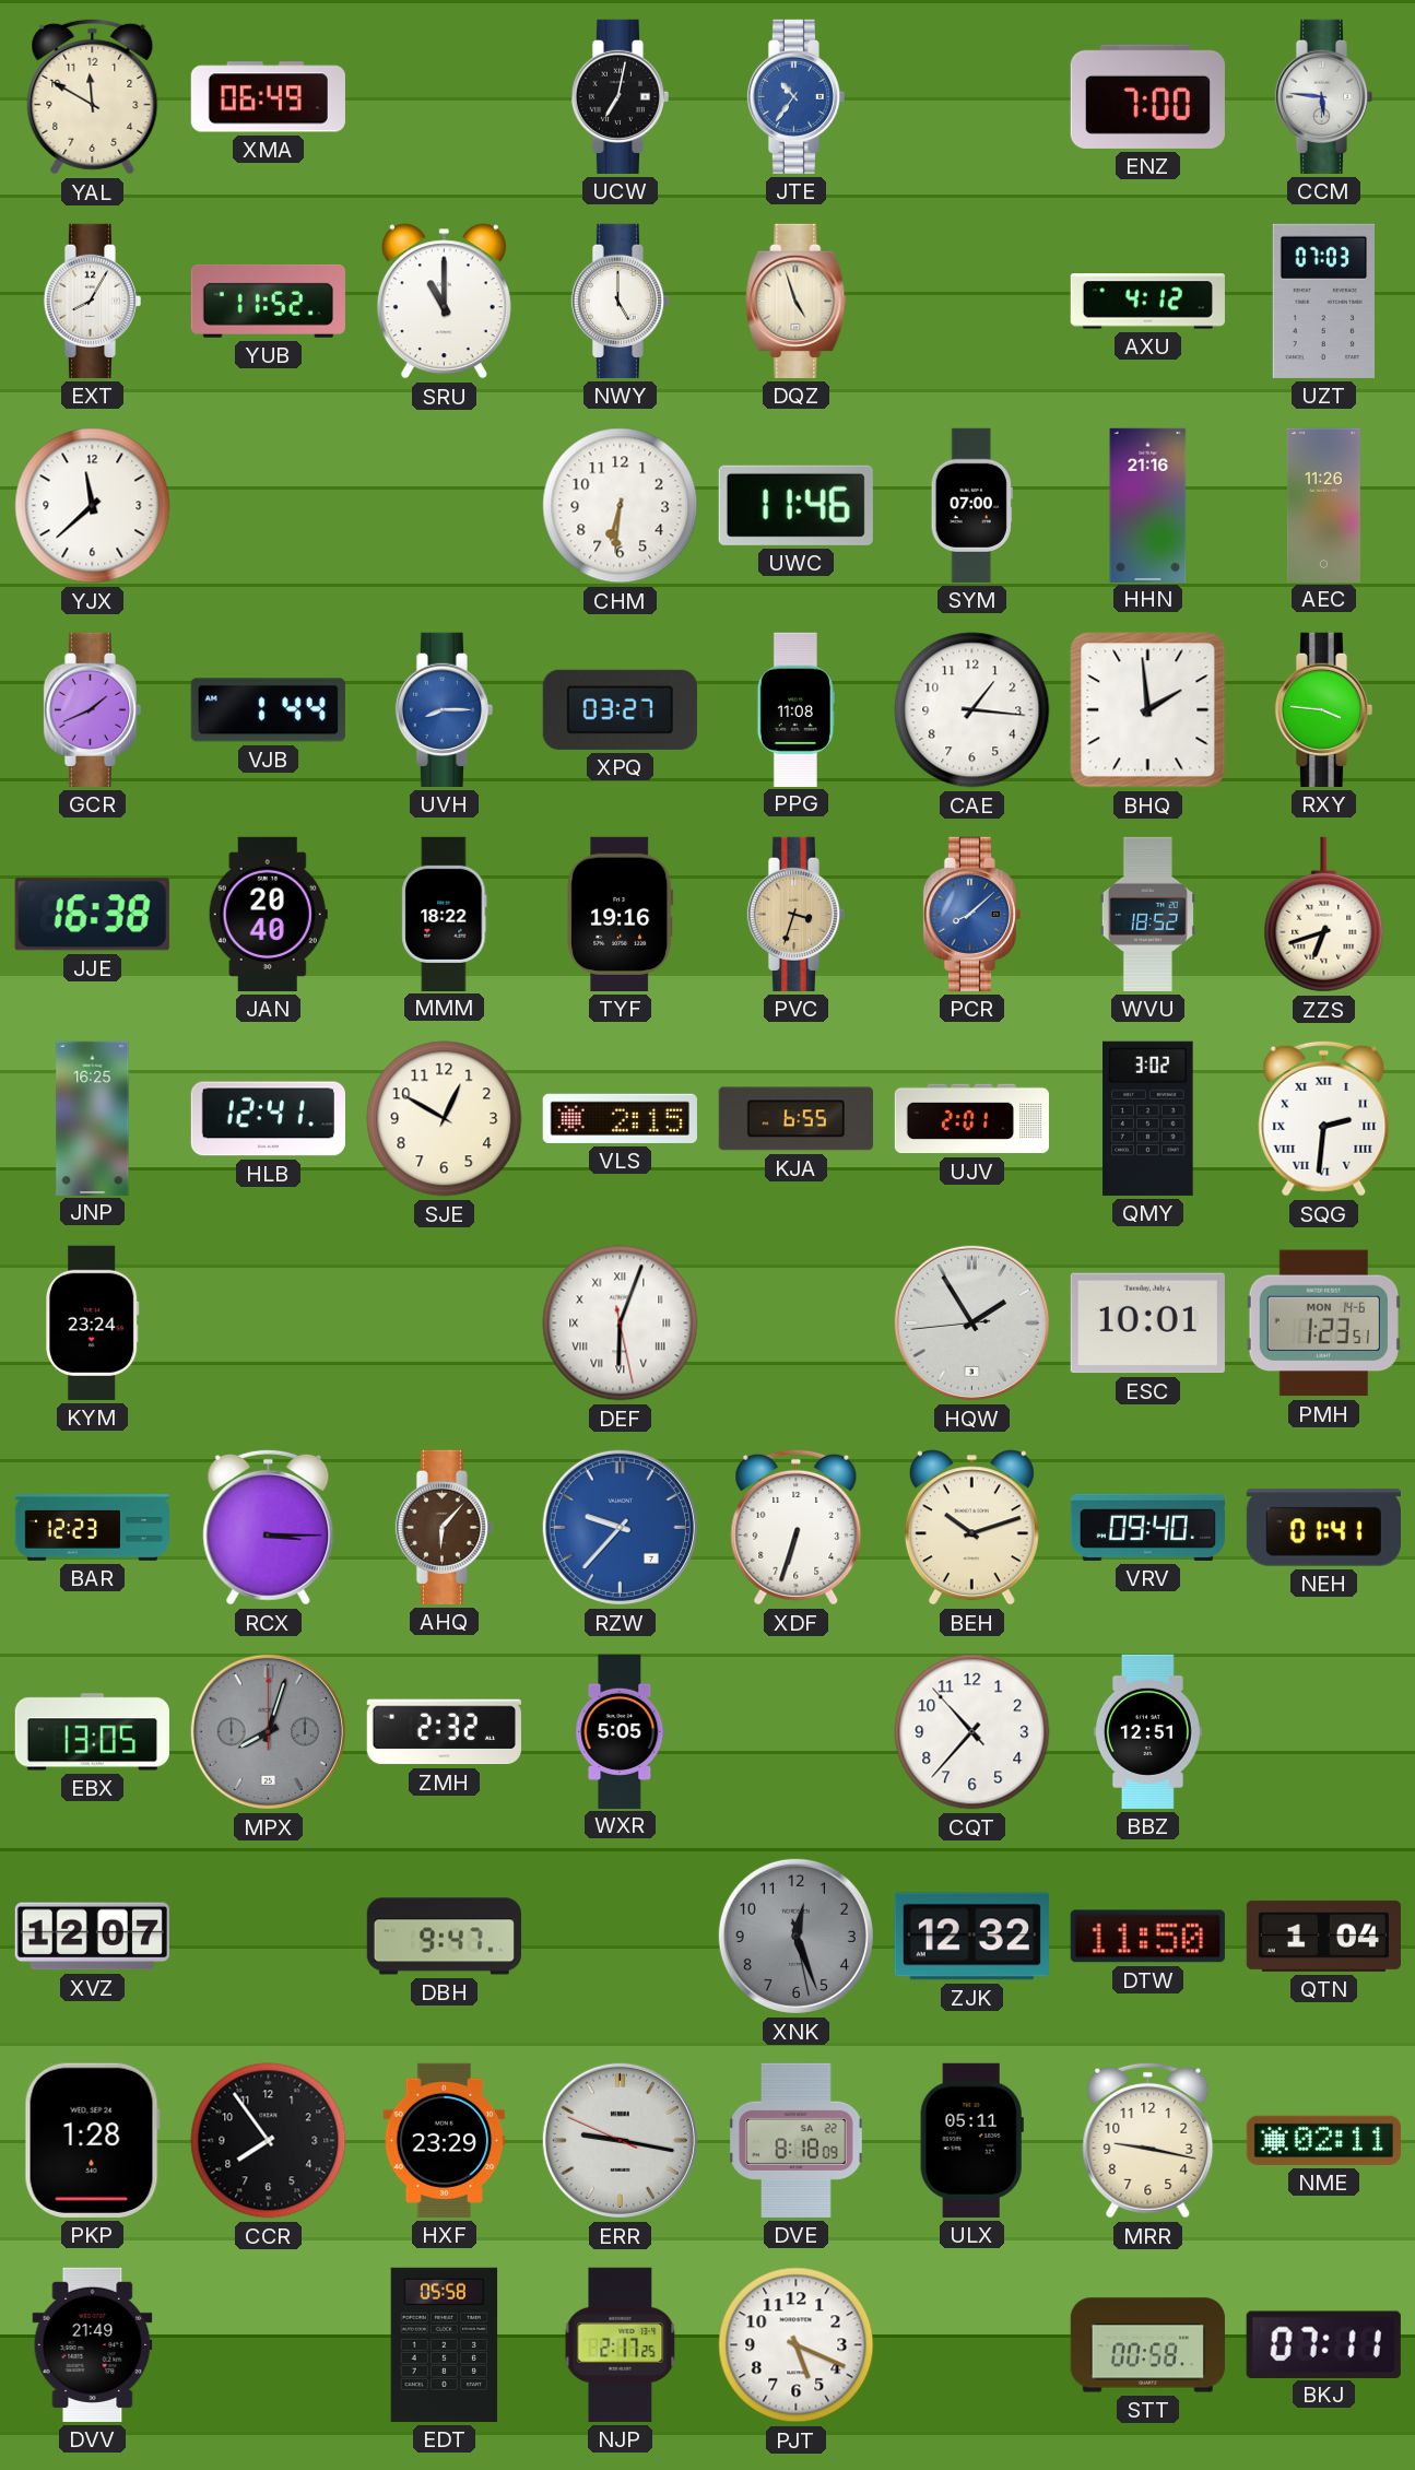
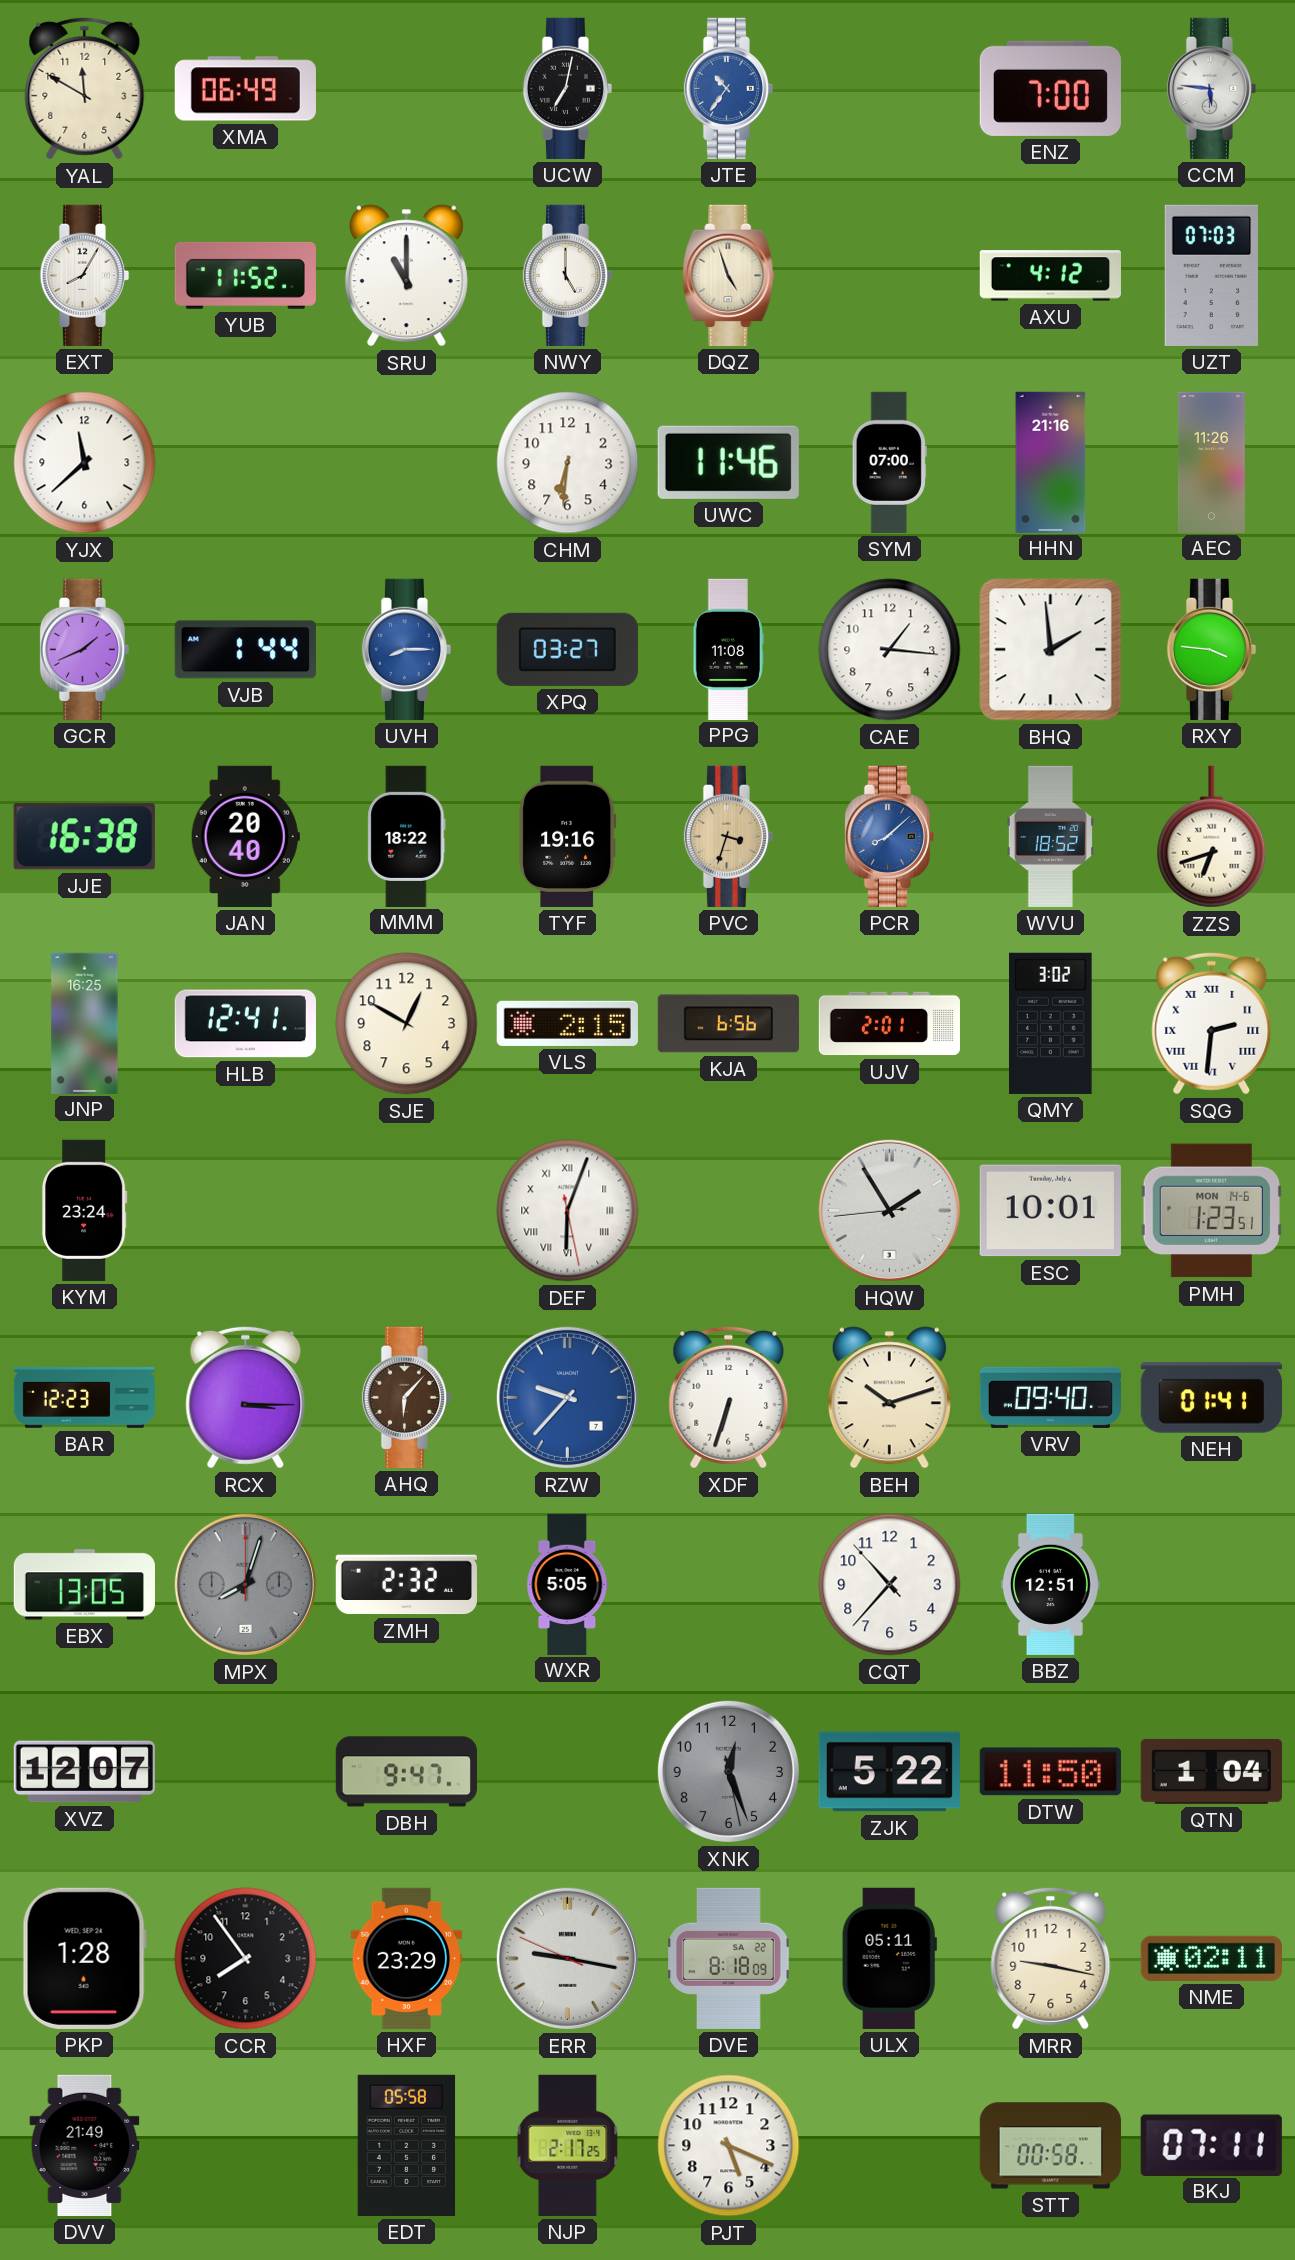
KJA: 6:55 -> 6:56
ZJK: 12:32 -> 5:22
